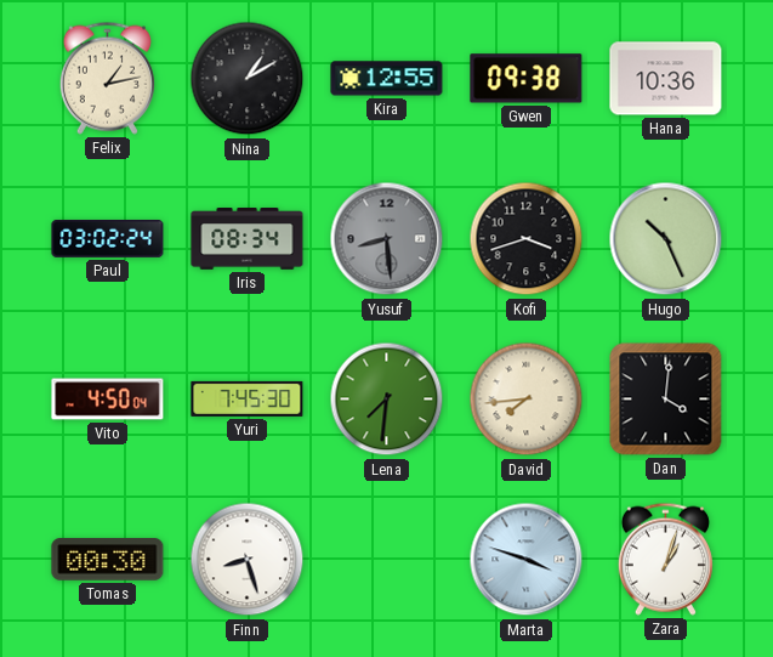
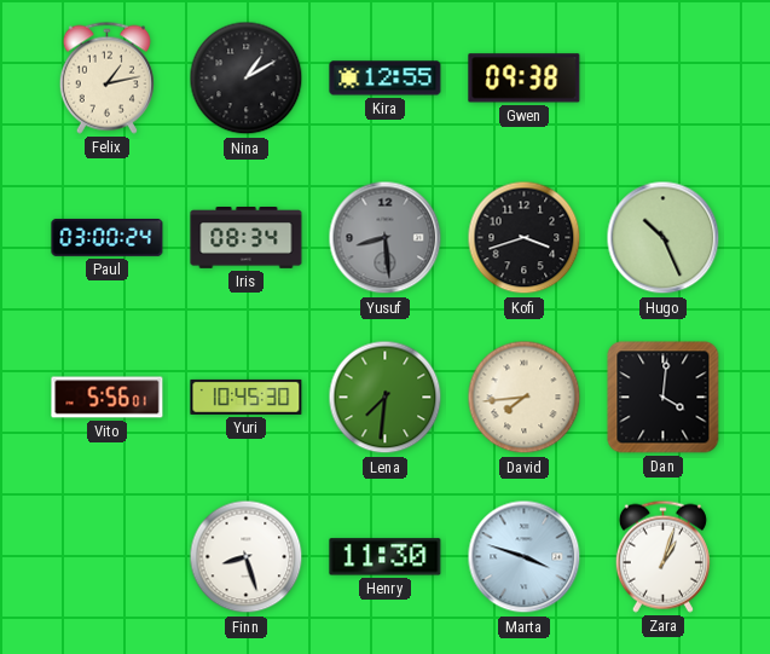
Hana: 10:36 -> none
Paul: 03:02 -> 03:00
Vito: 4:50 -> 5:56
Yuri: 7:45 -> 10:45
Tomas: 00:30 -> none
Henry: none -> 11:30
